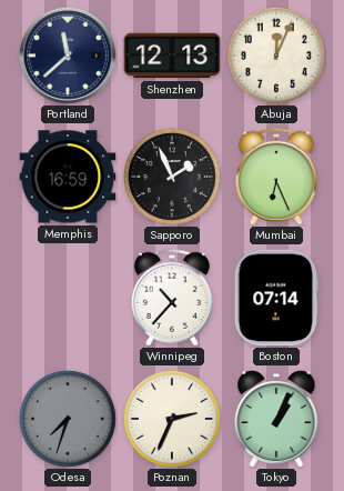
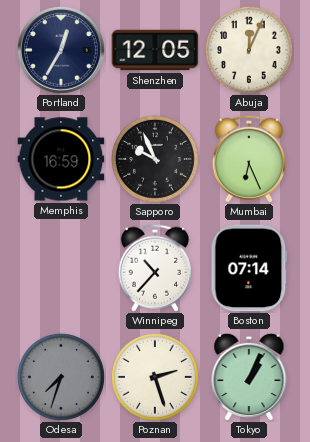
Portland: 11:38 -> 12:35
Shenzhen: 12:13 -> 12:05
Sapporo: 1:56 -> 9:56
Poznan: 2:34 -> 2:27
